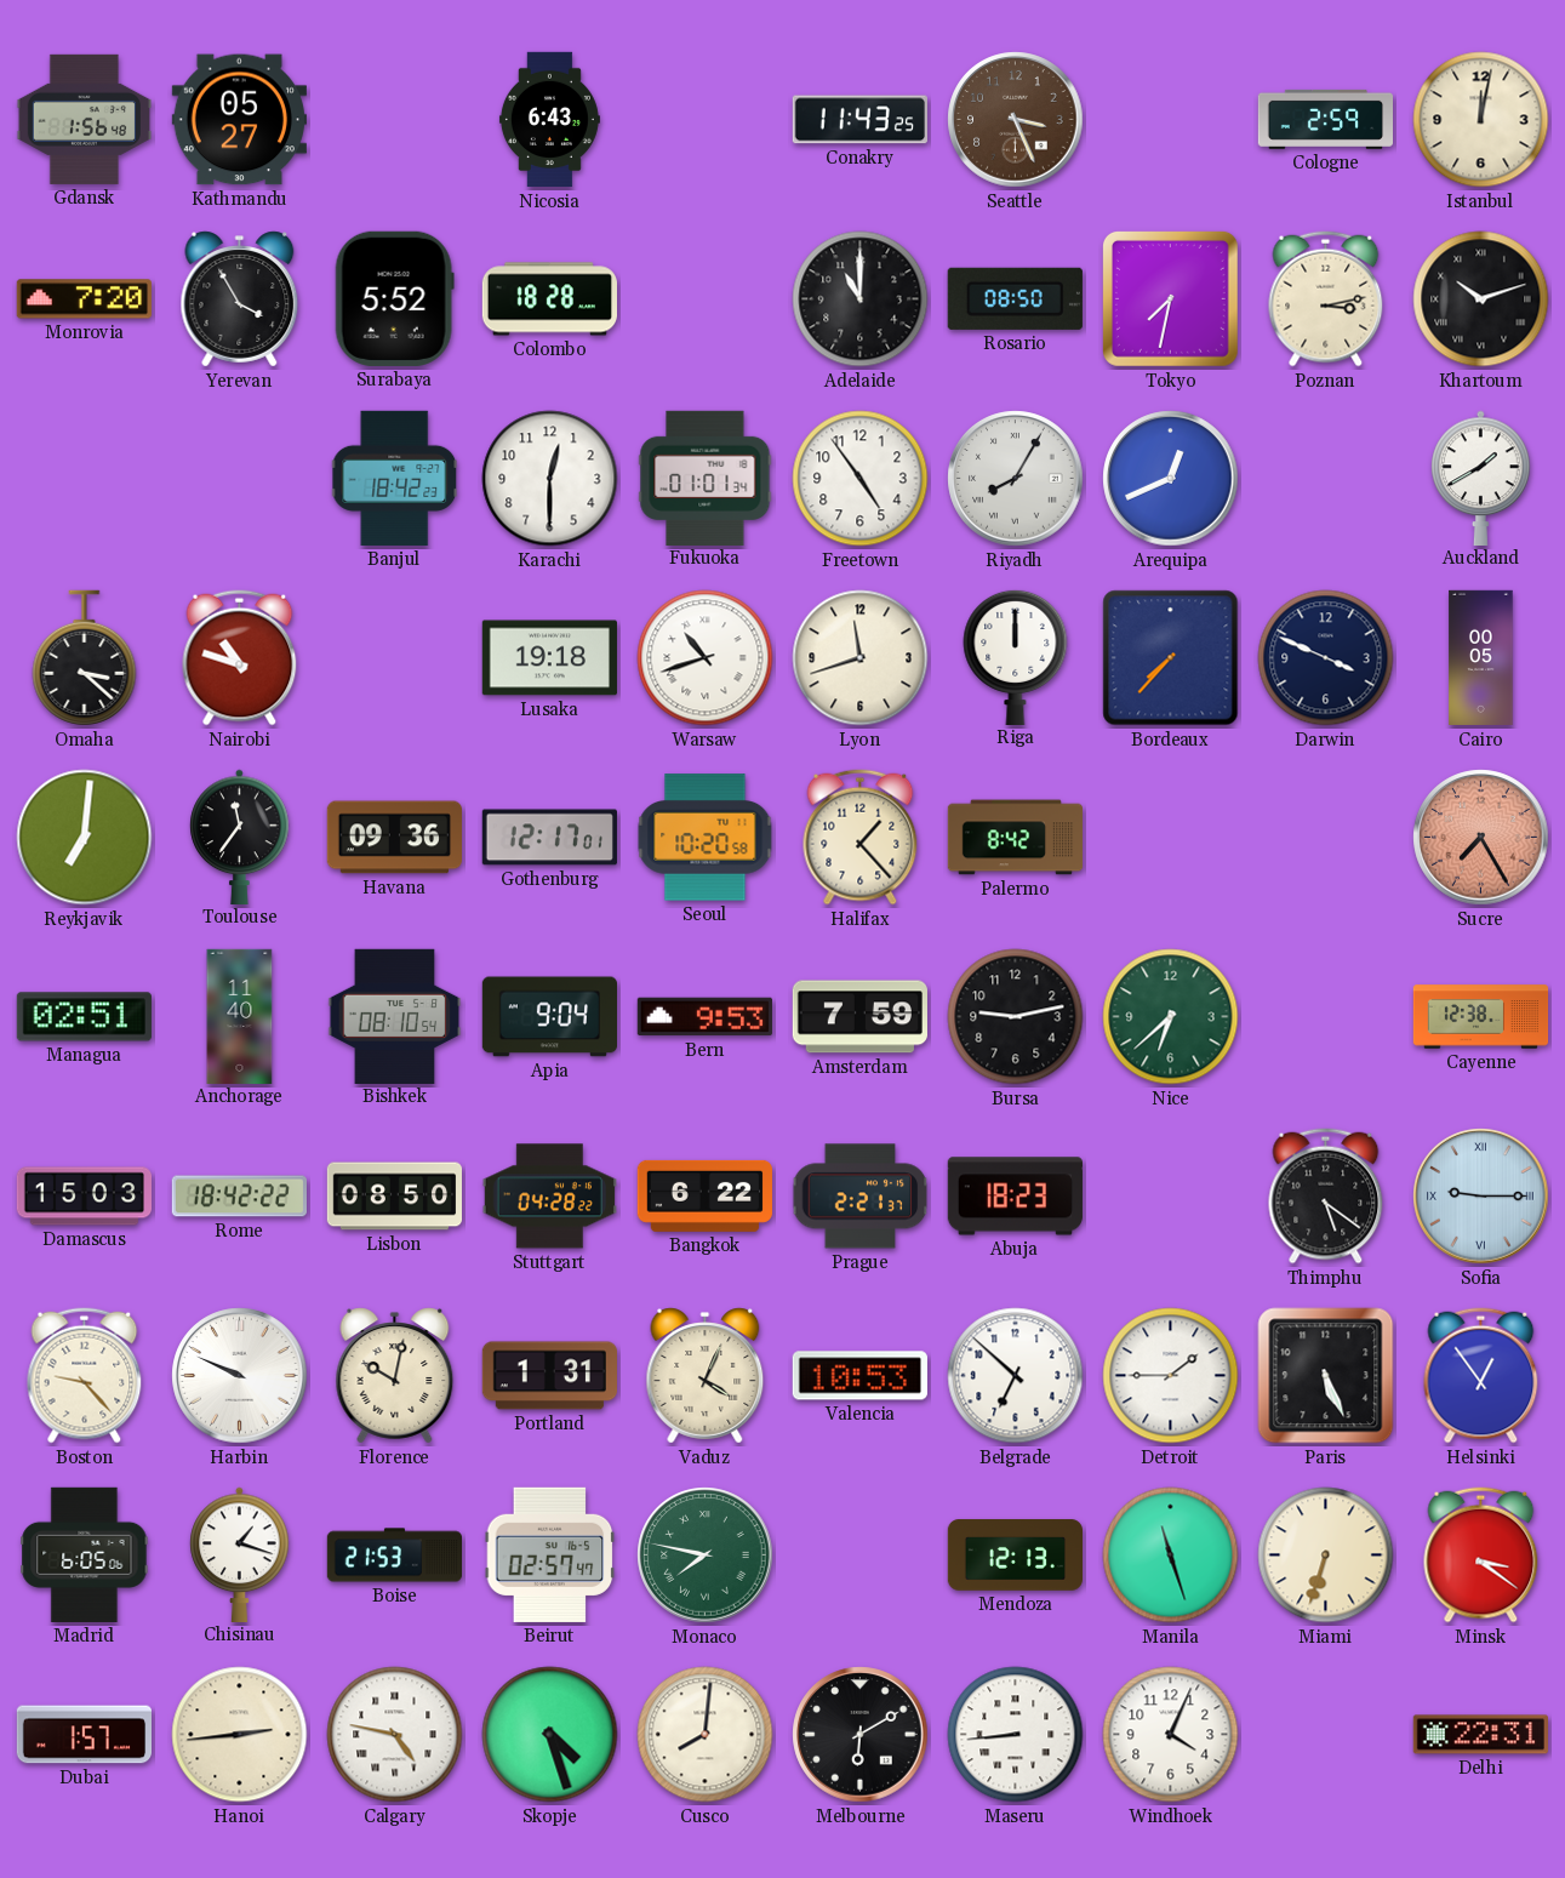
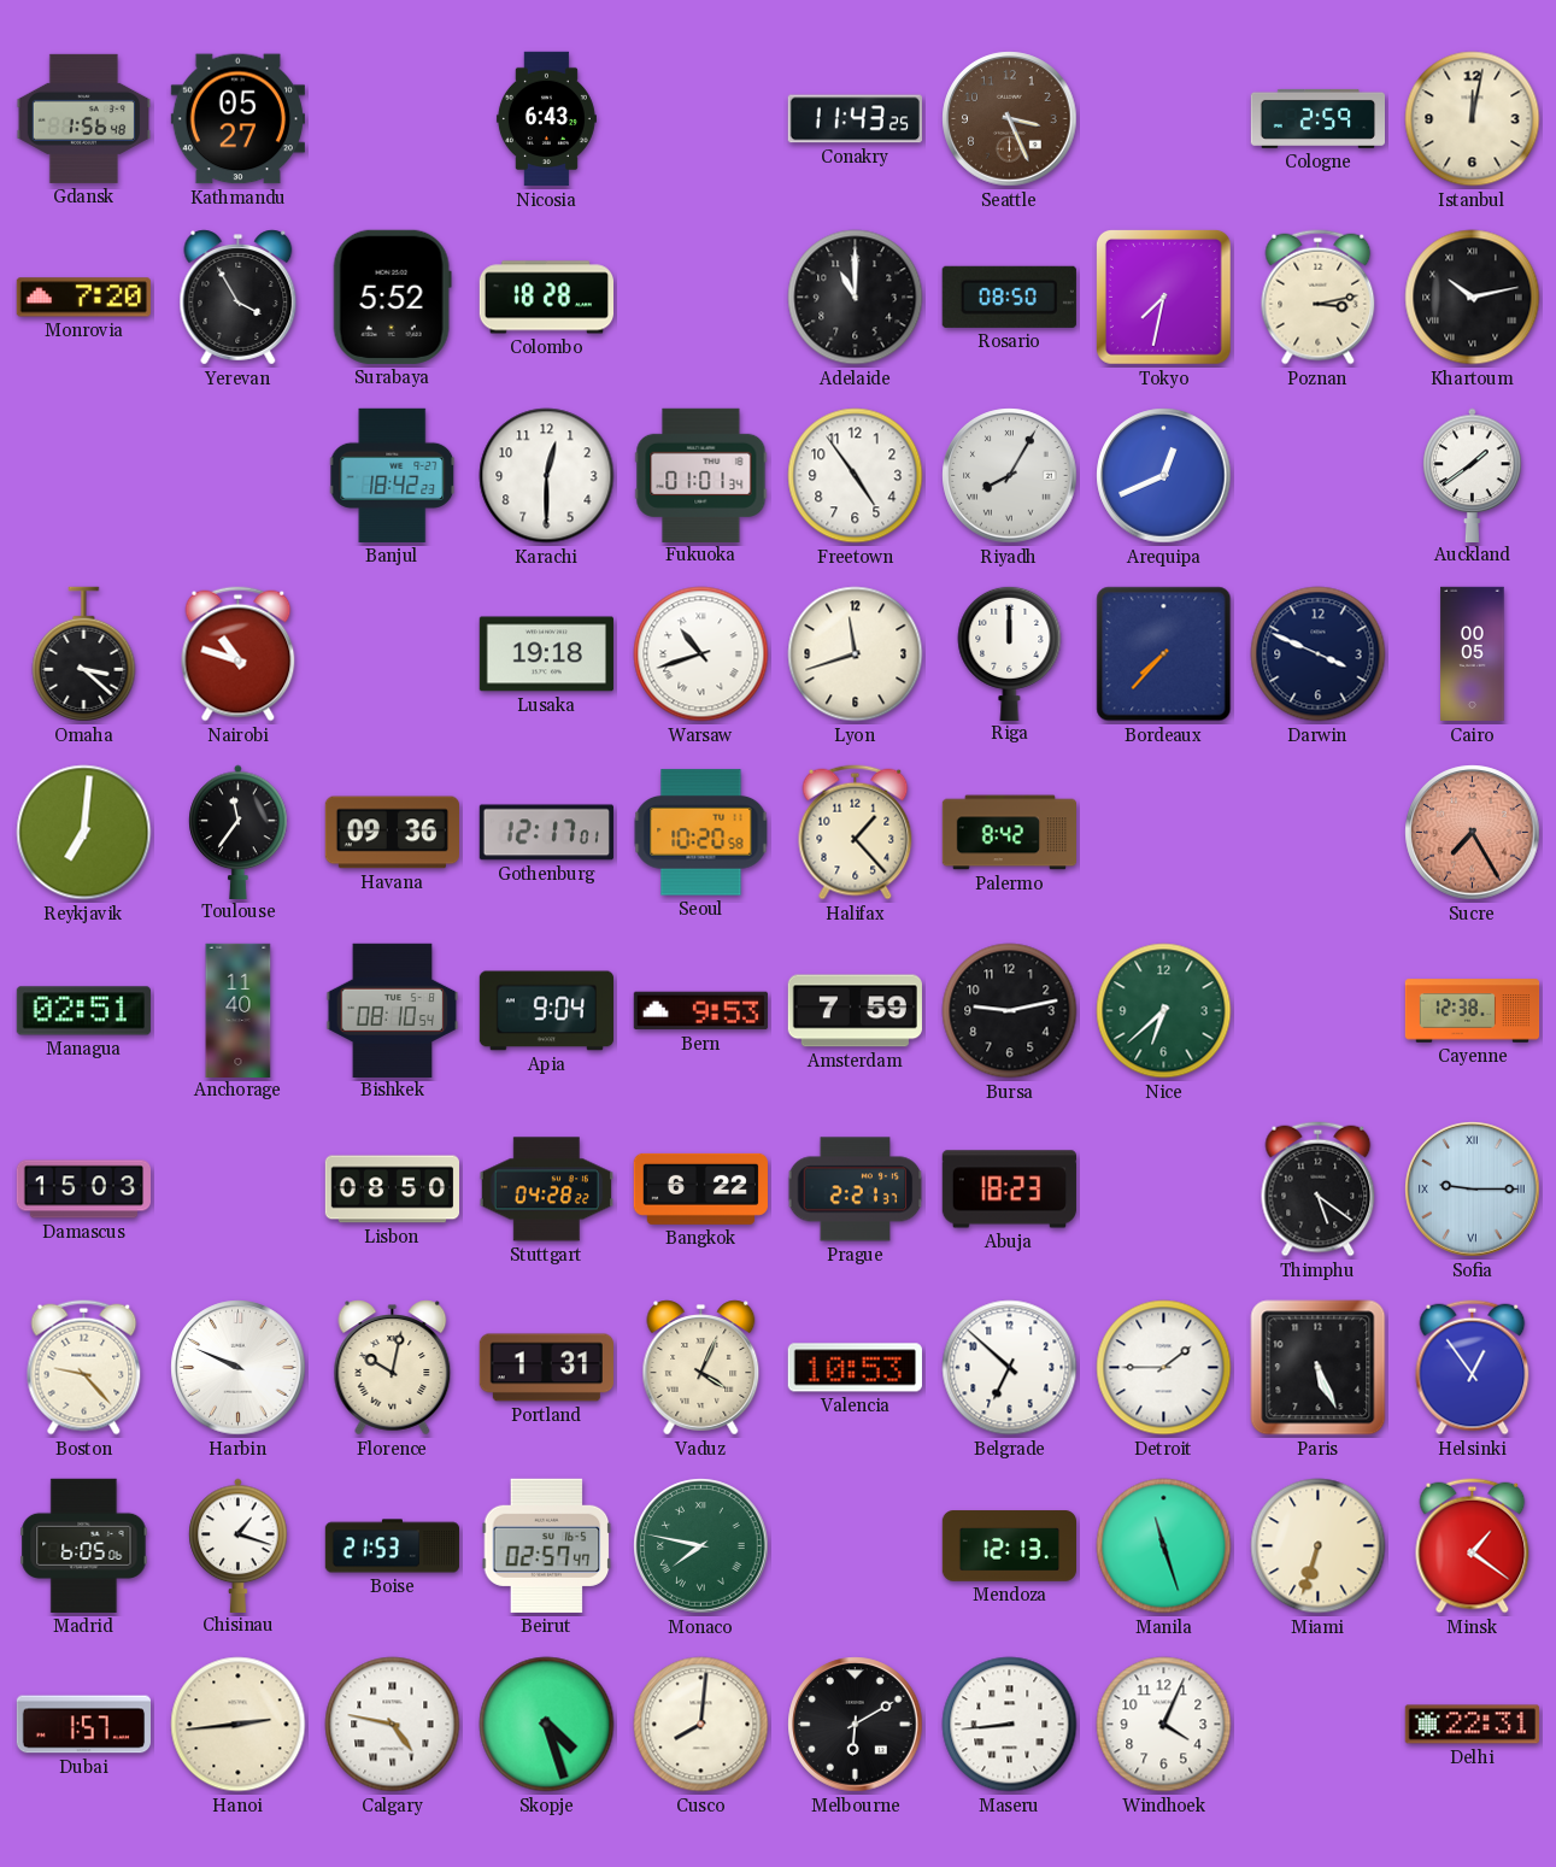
Khartoum: 10:12 -> 10:13
Auckland: 1:40 -> 1:39
Rome: 18:42 -> none
Minsk: 3:21 -> 1:21
